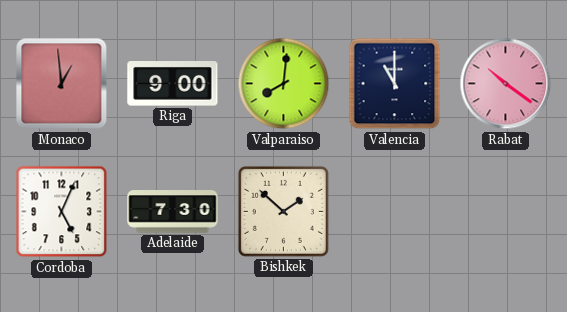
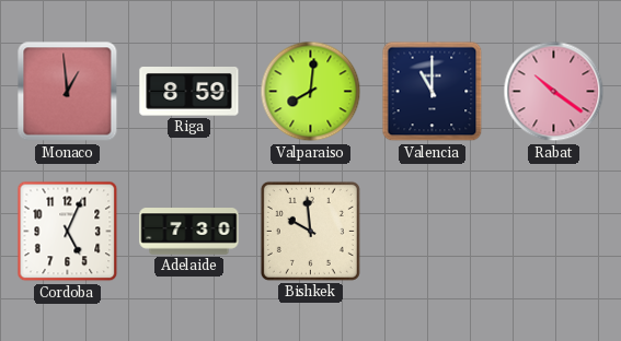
Riga: 9:00 -> 8:59
Bishkek: 1:52 -> 9:59
